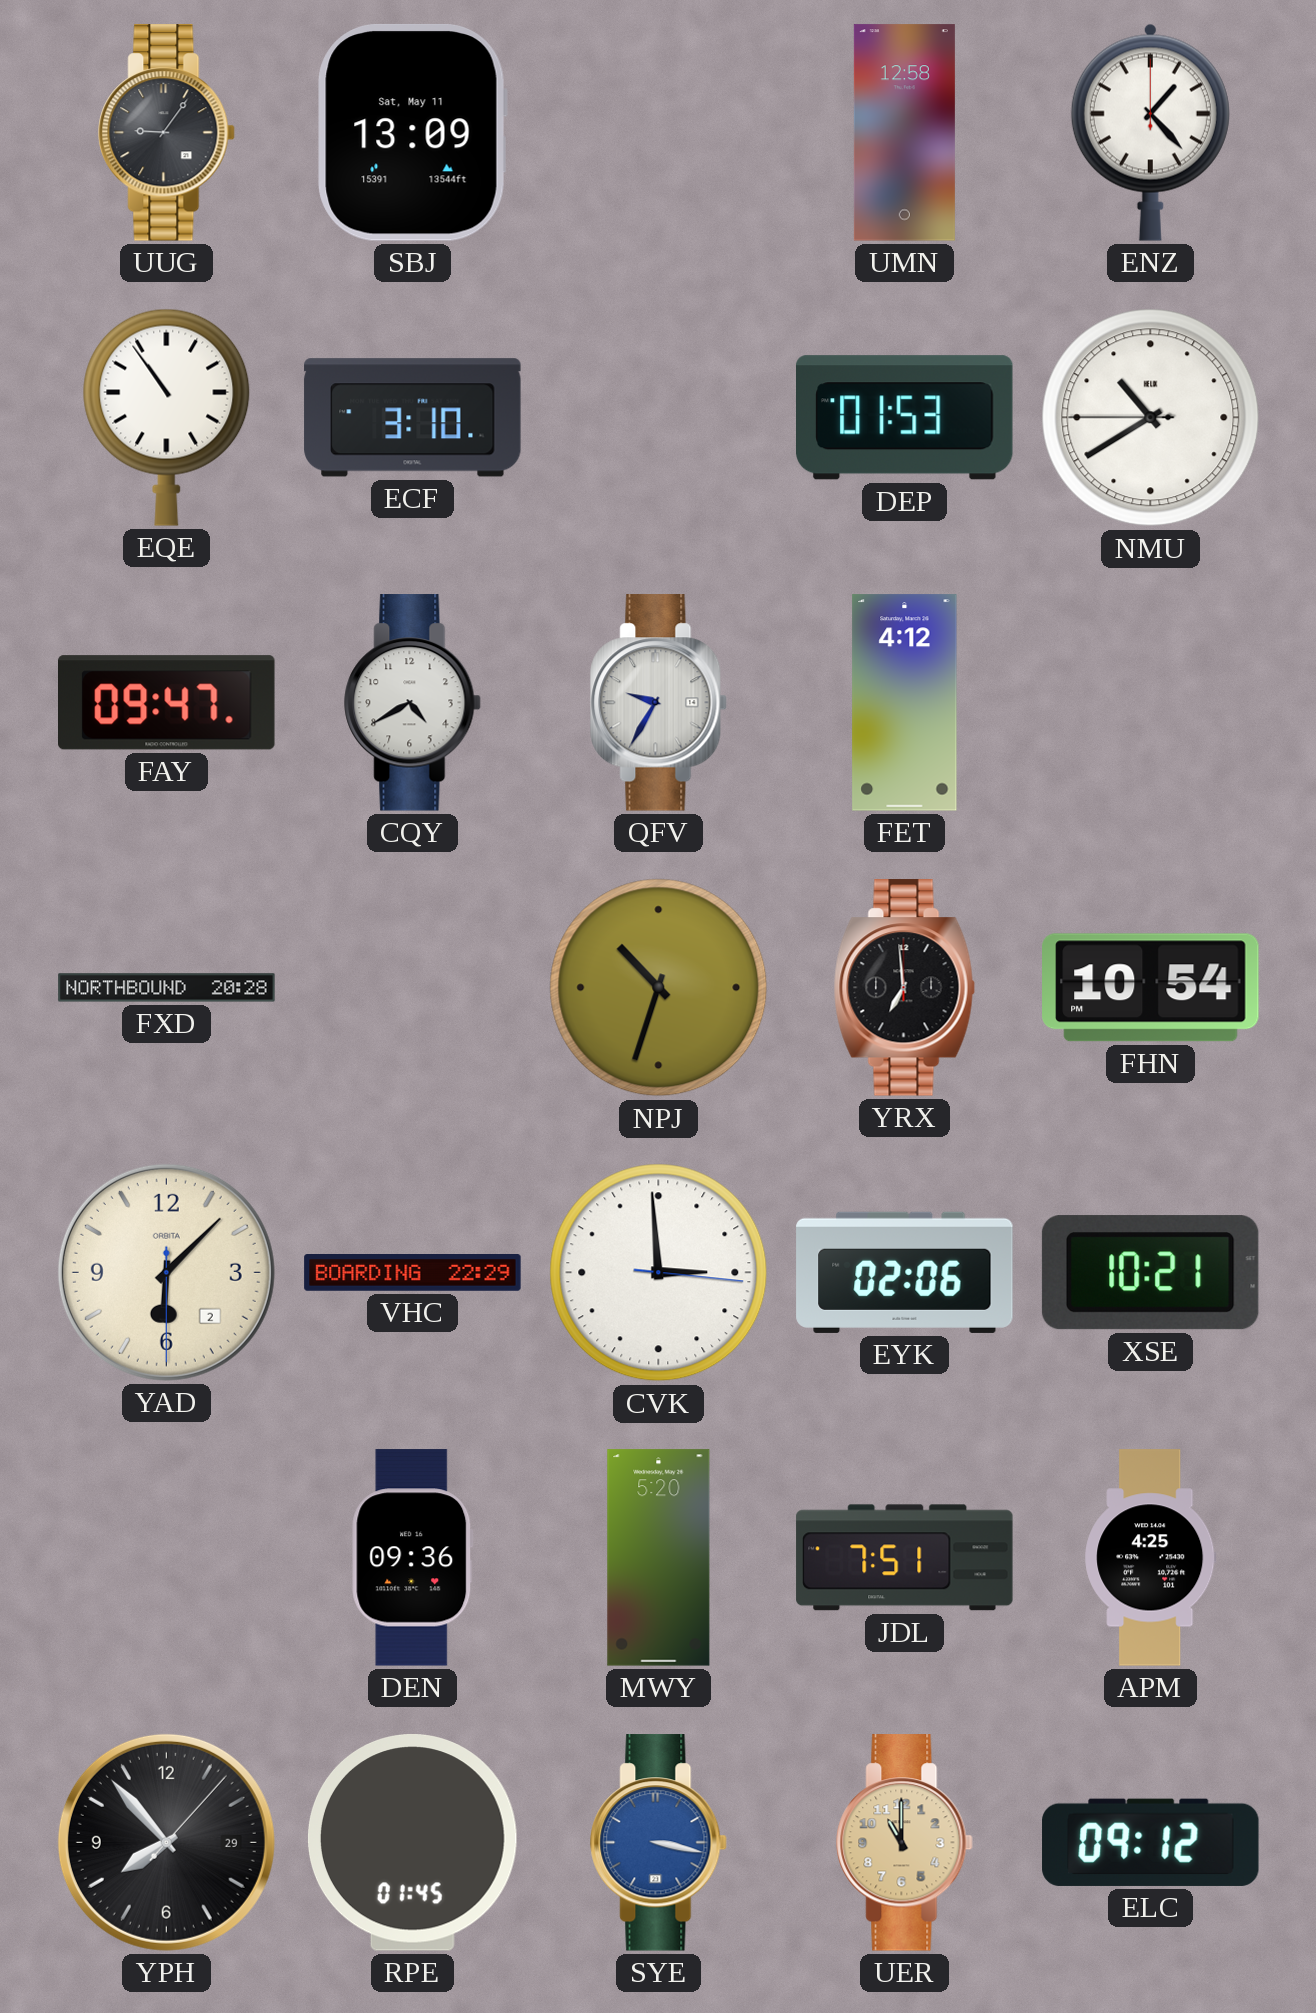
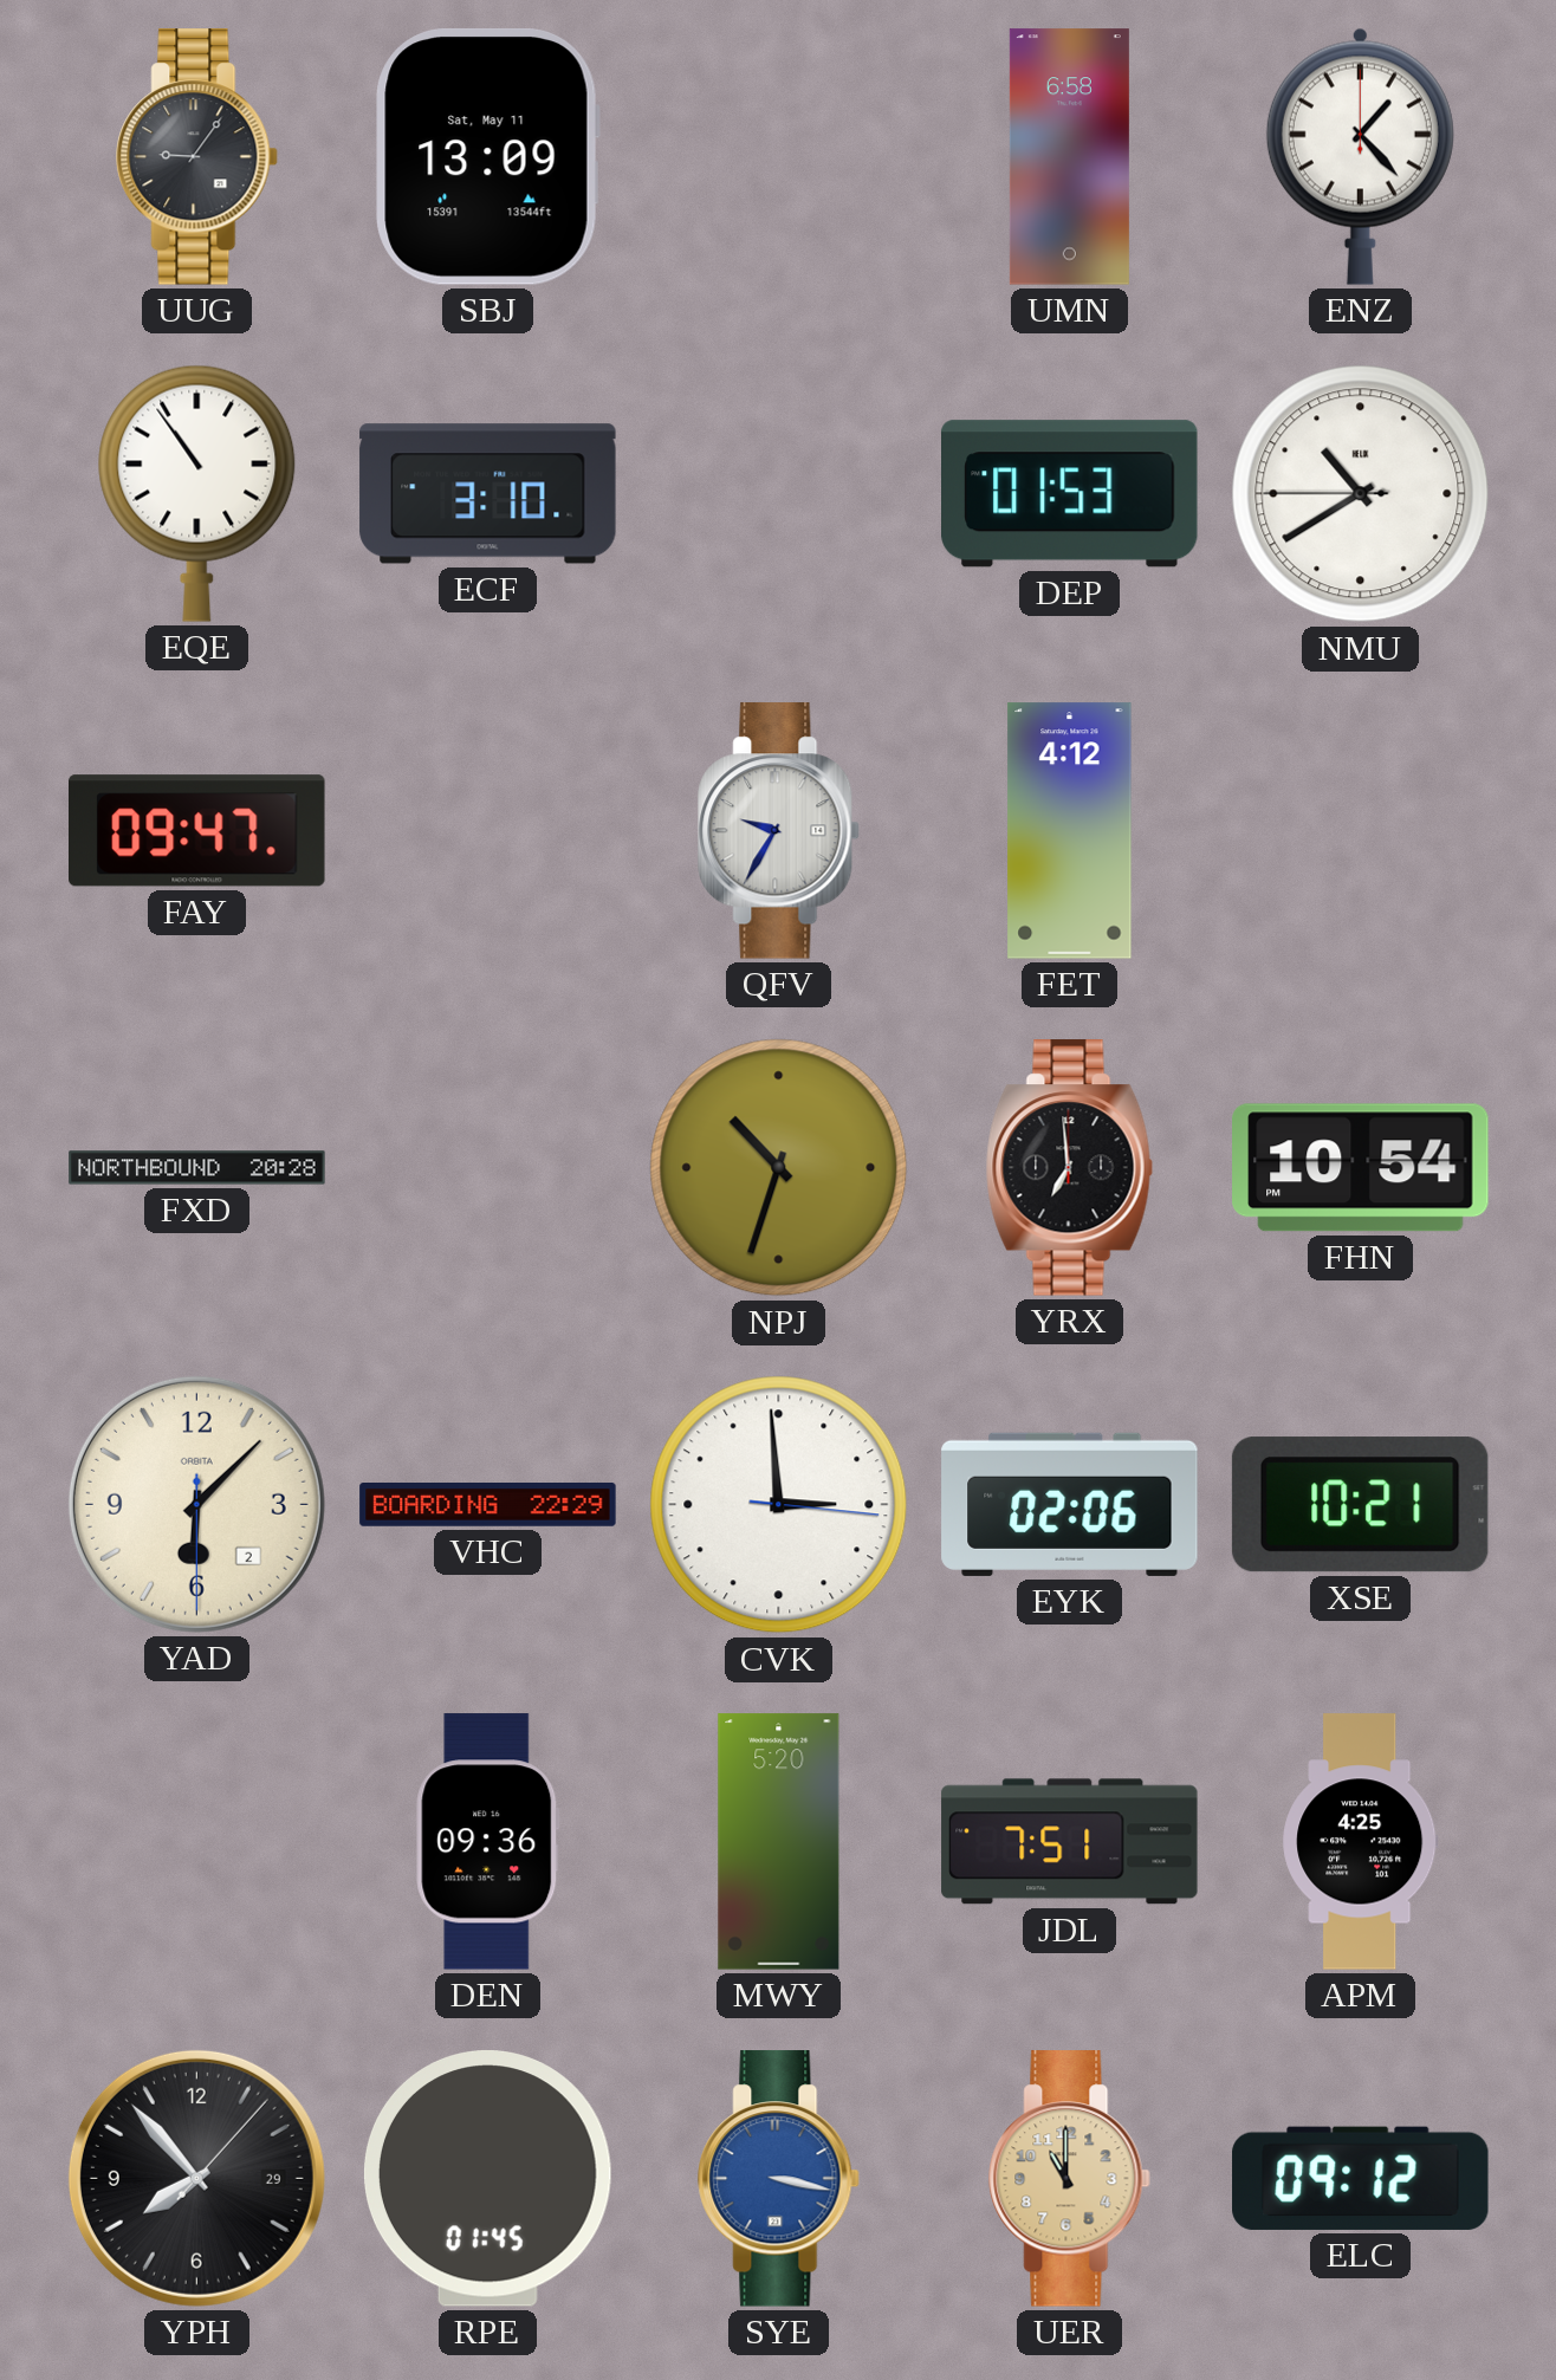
UMN: 12:58 -> 6:58
CQY: 4:40 -> none
